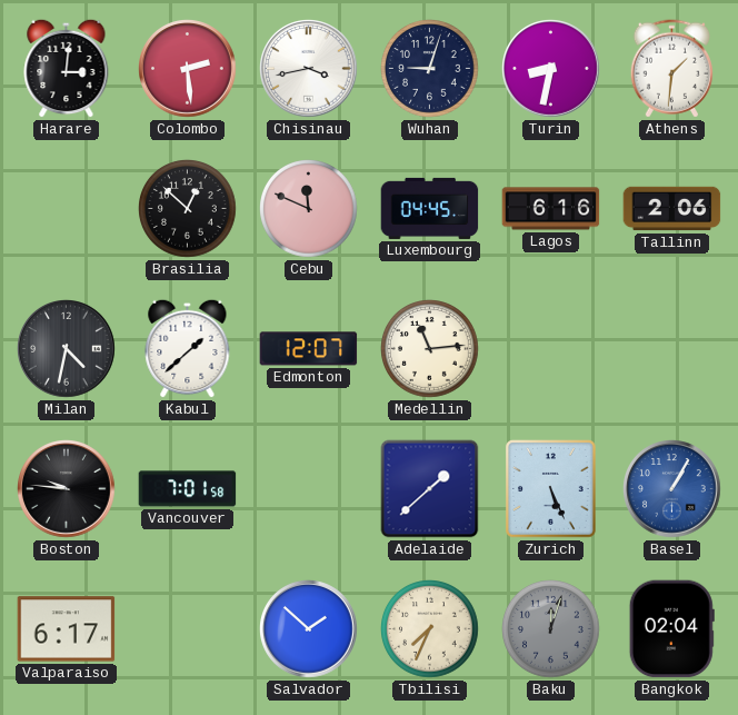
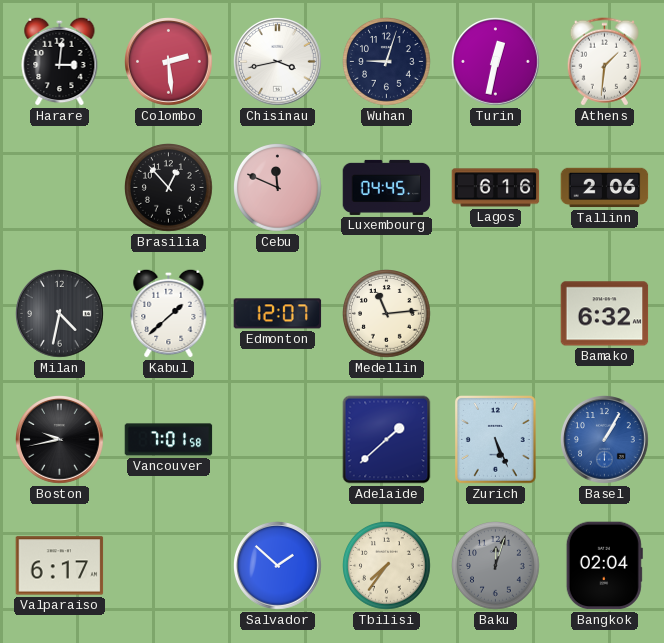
Turin: 8:32 -> 12:32
Brasilia: 12:52 -> 12:53
Bamako: none -> 6:32
Boston: 9:46 -> 9:43
Tbilisi: 7:34 -> 7:36
